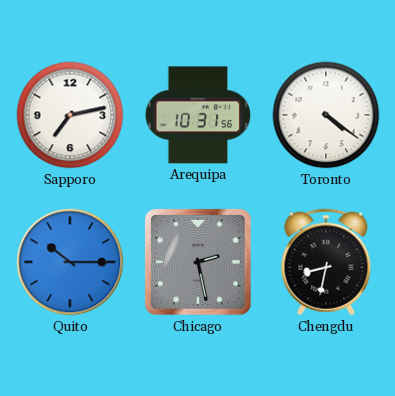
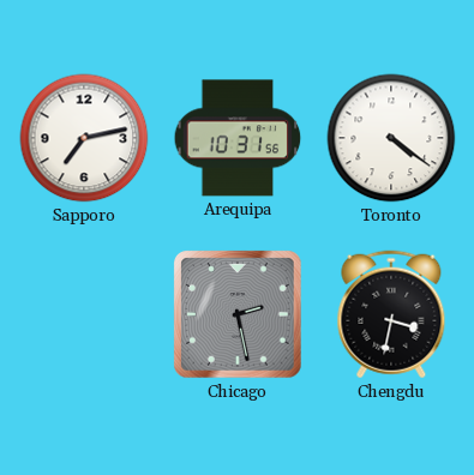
Quito: 10:15 -> none
Chengdu: 8:32 -> 3:32
